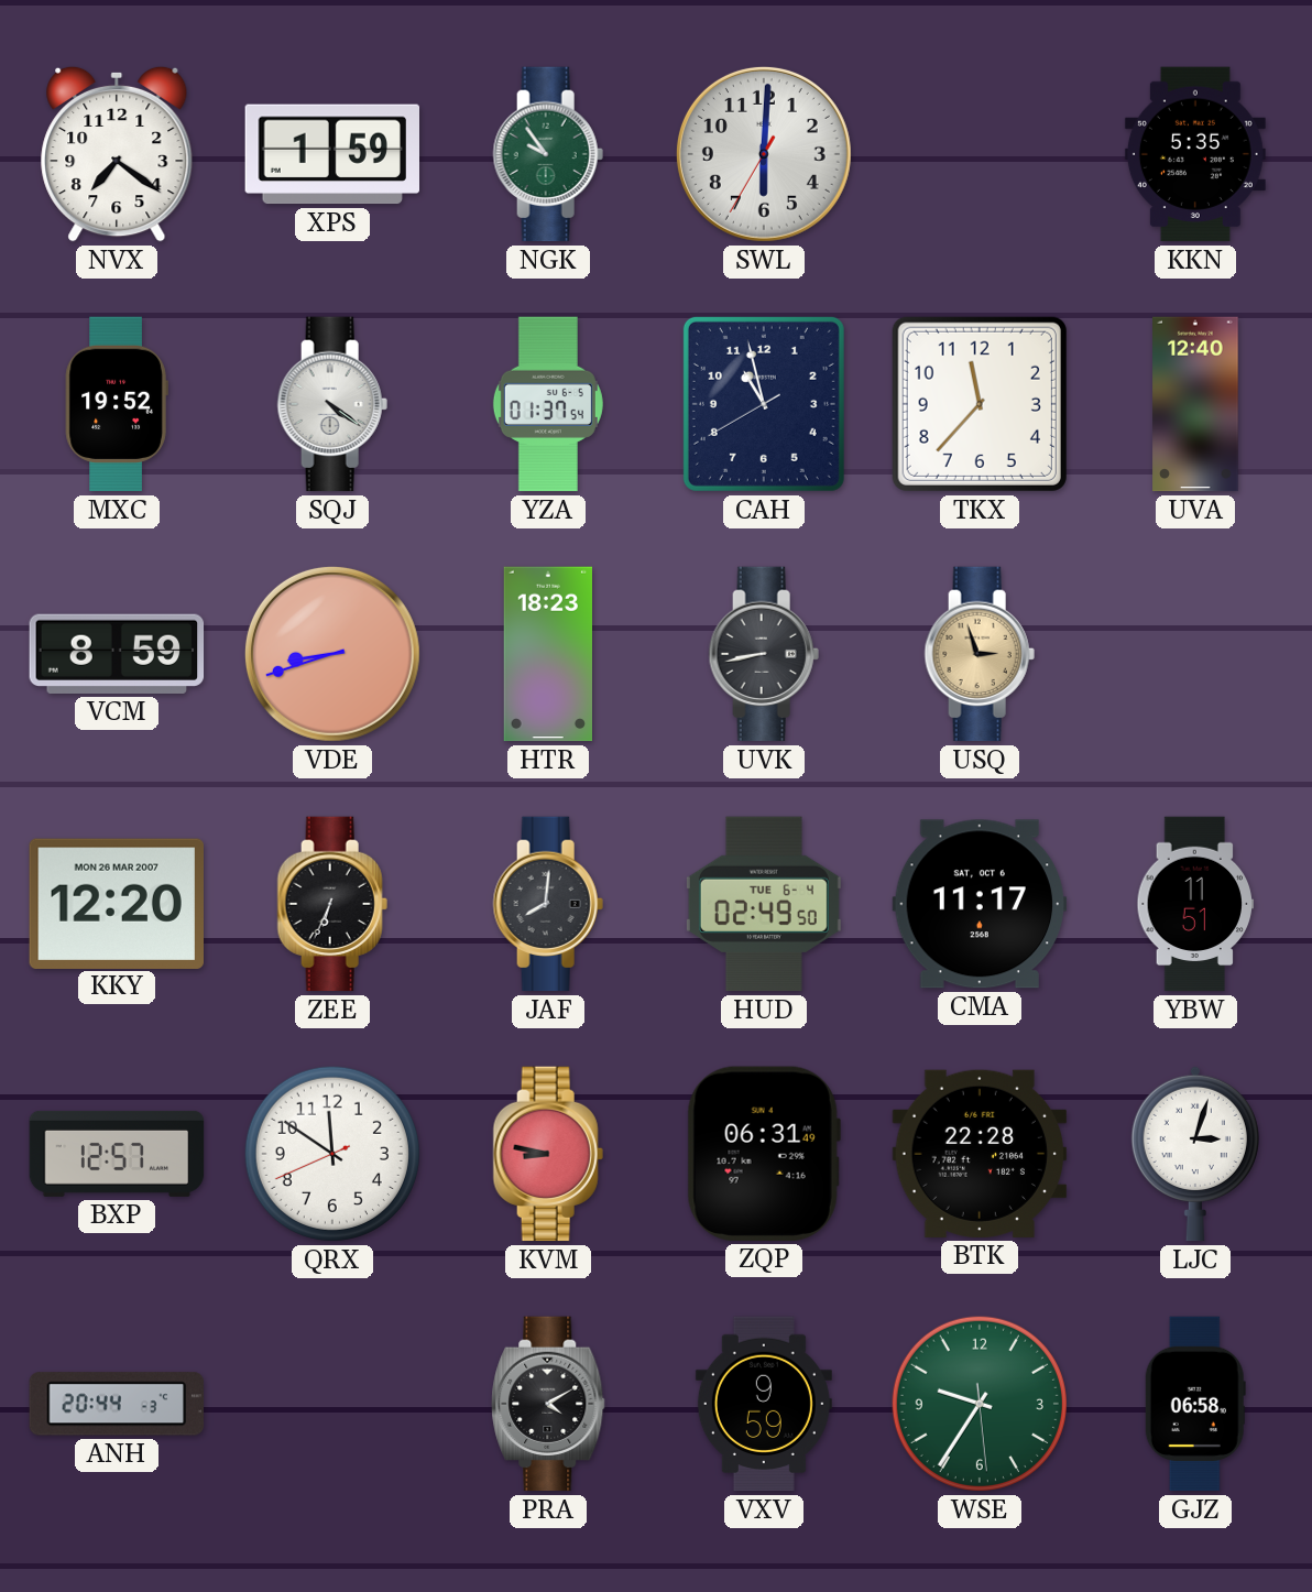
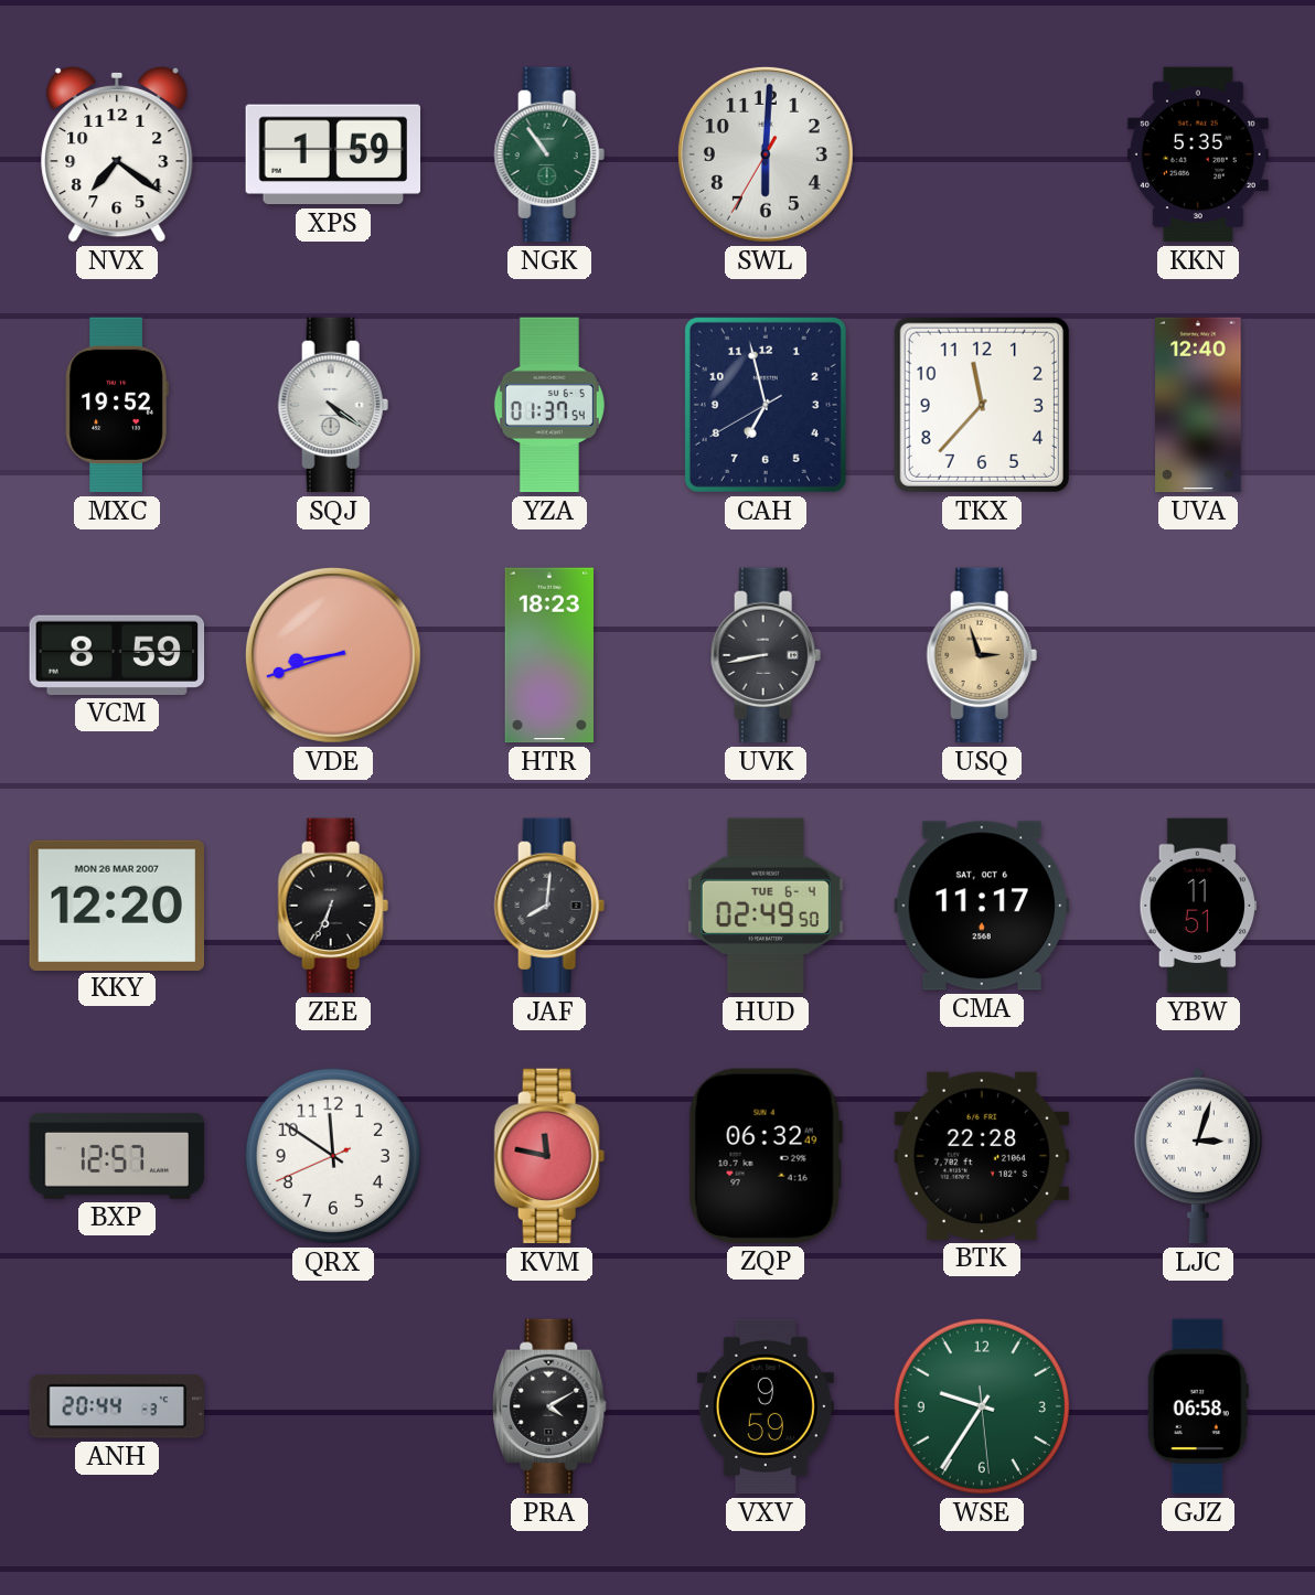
NGK: 9:54 -> 10:54
CAH: 10:57 -> 6:57
KVM: 8:47 -> 11:47
ZQP: 06:31 -> 06:32
